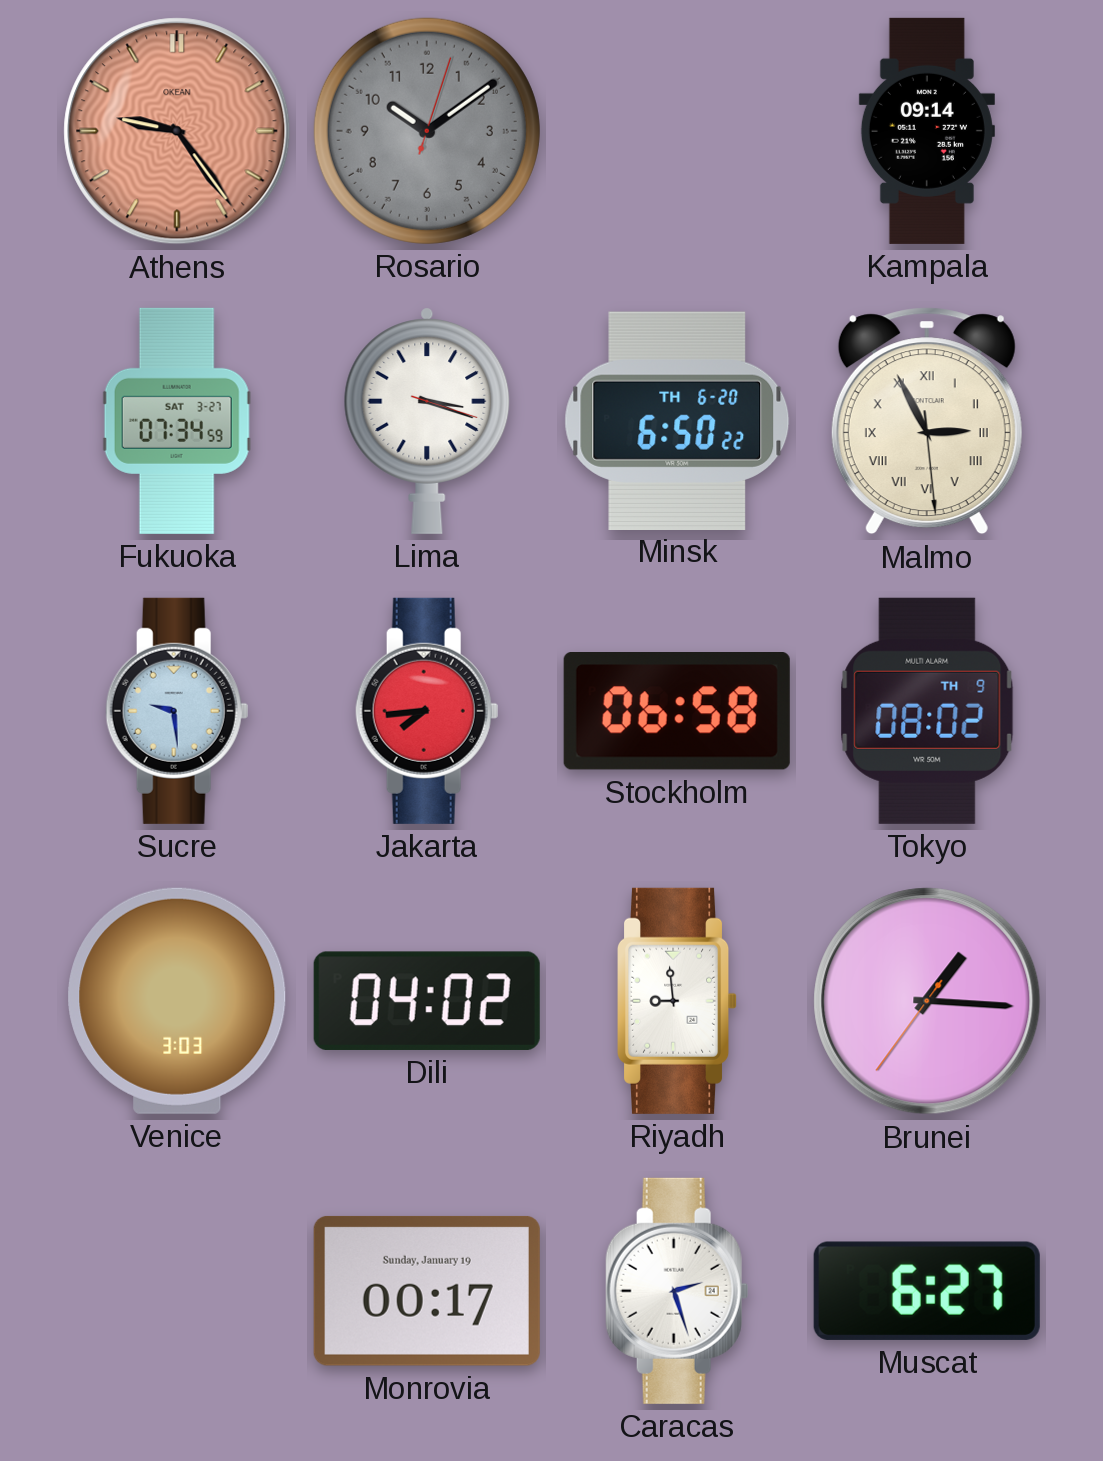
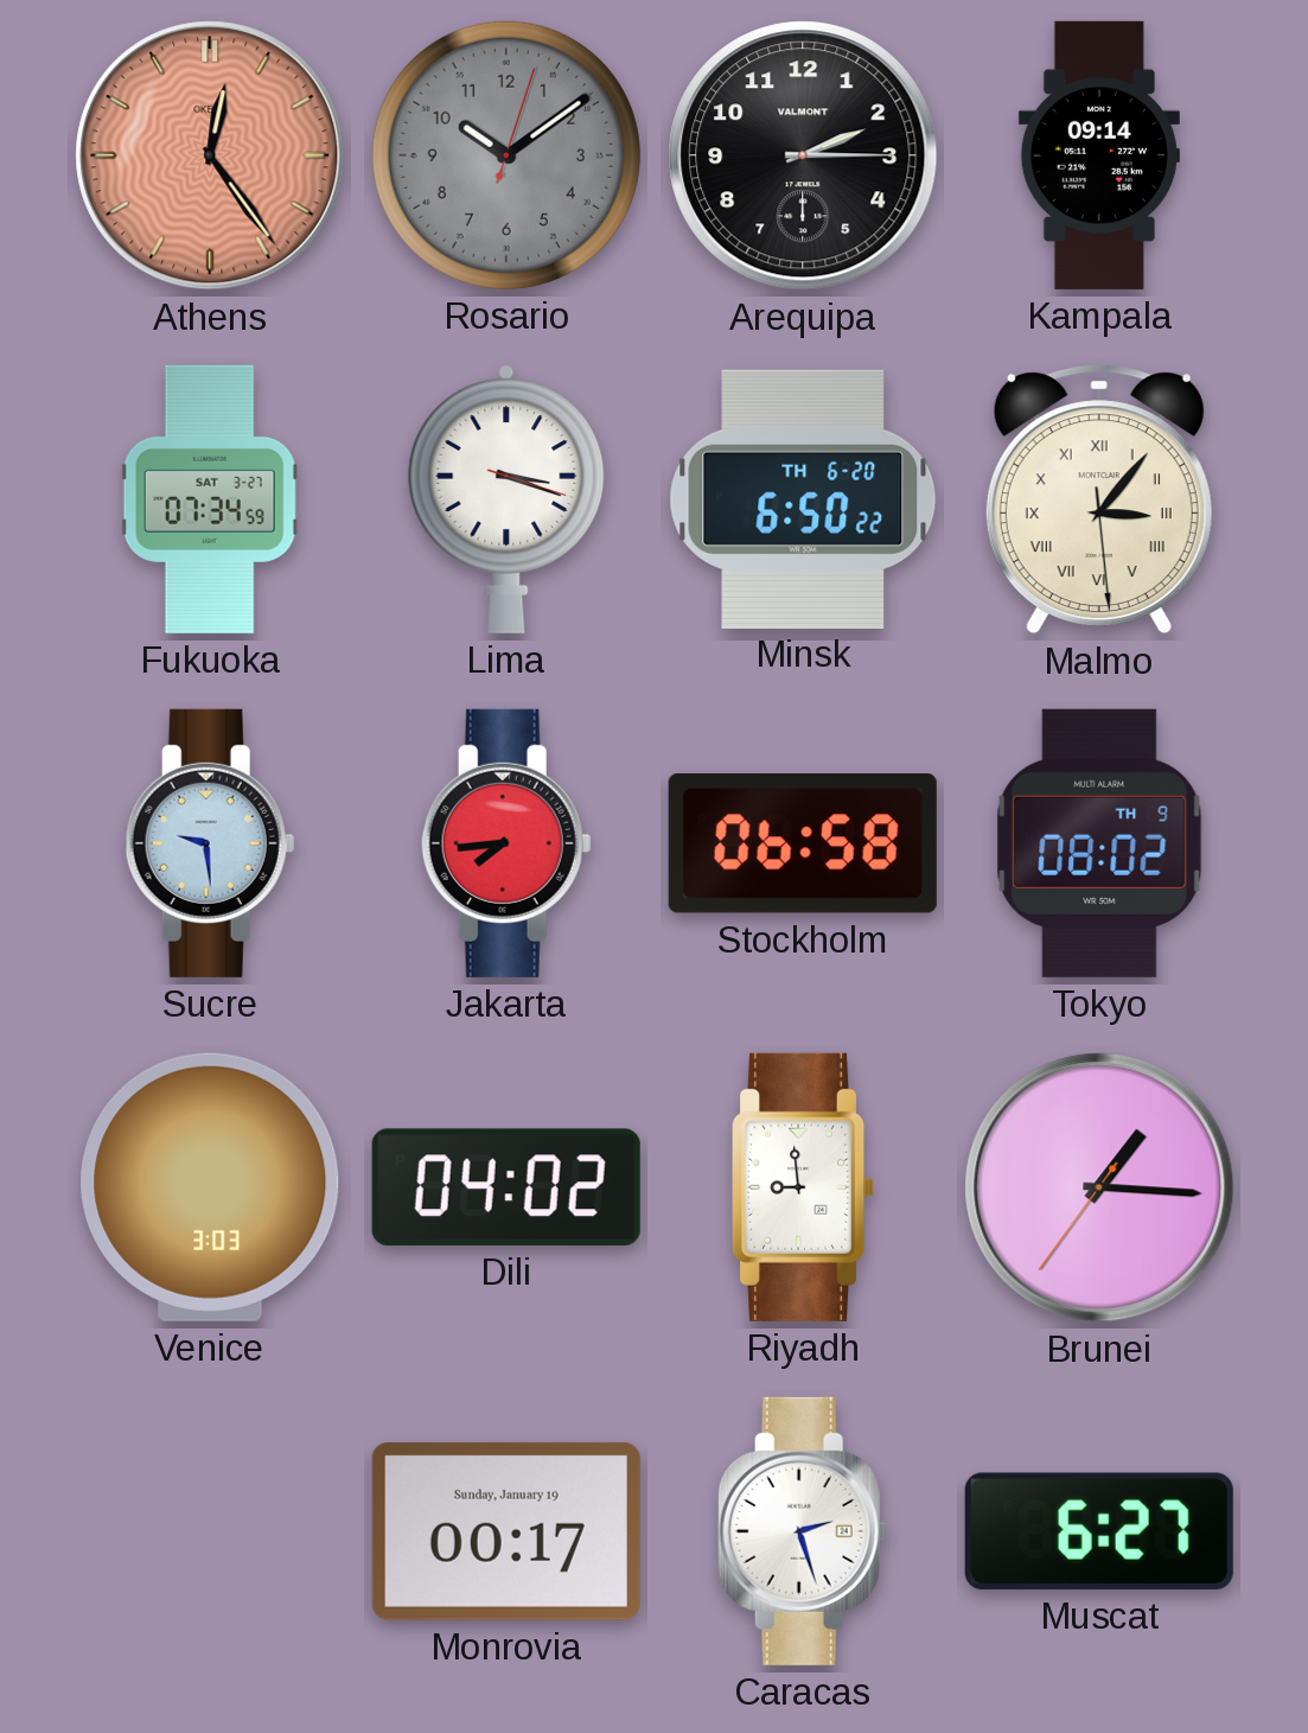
Athens: 9:24 -> 12:24
Arequipa: none -> 2:15
Malmo: 2:55 -> 3:06
